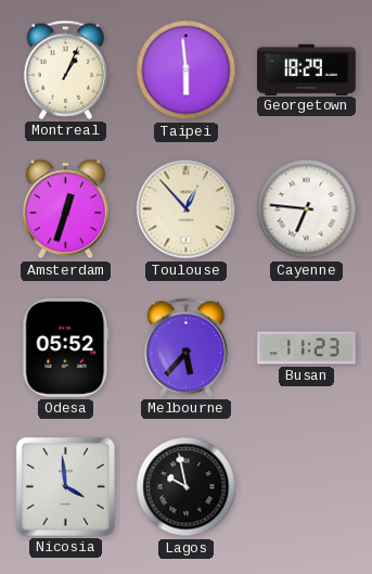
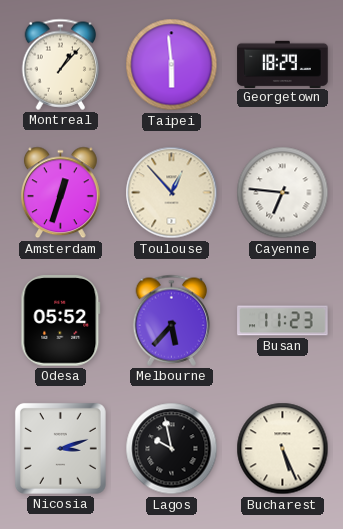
Montreal: 1:04 -> 1:07
Nicosia: 3:59 -> 3:12
Bucharest: none -> 5:26
